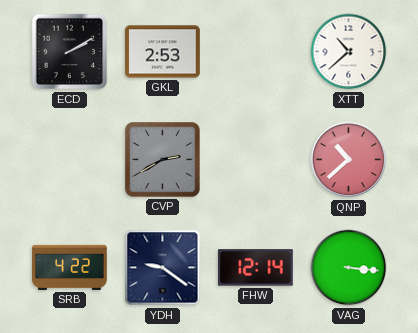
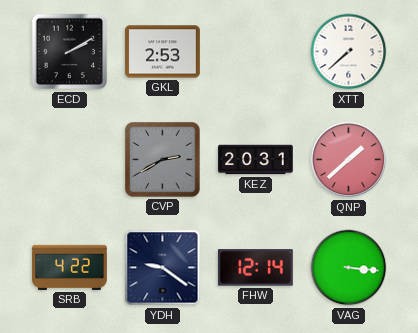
XTT: 10:38 -> 7:38
KEZ: none -> 20:31
QNP: 10:38 -> 1:38
